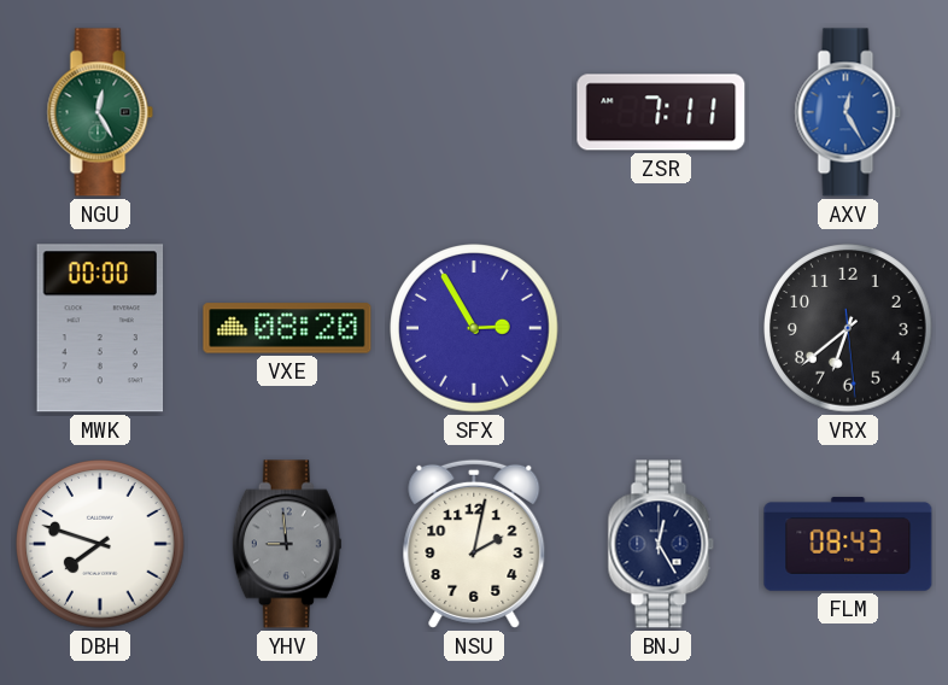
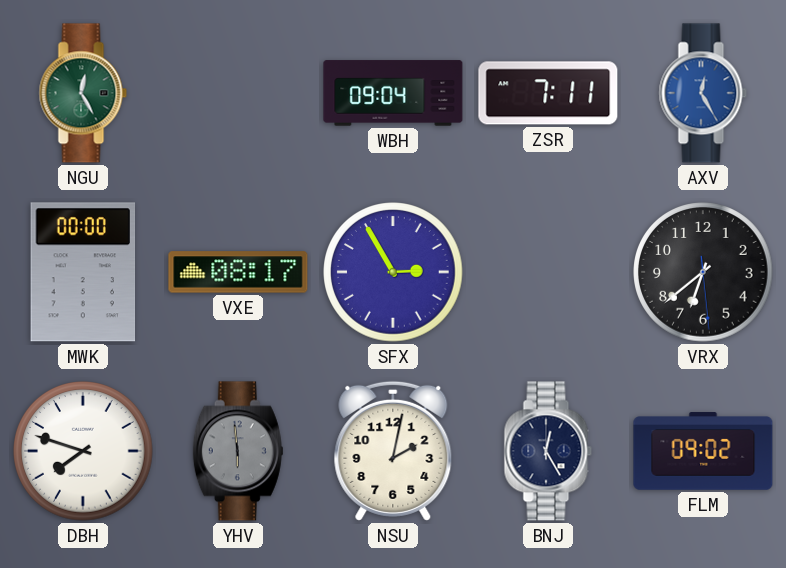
WBH: none -> 09:04
VXE: 08:20 -> 08:17
YHV: 8:59 -> 5:59
FLM: 08:43 -> 09:02
